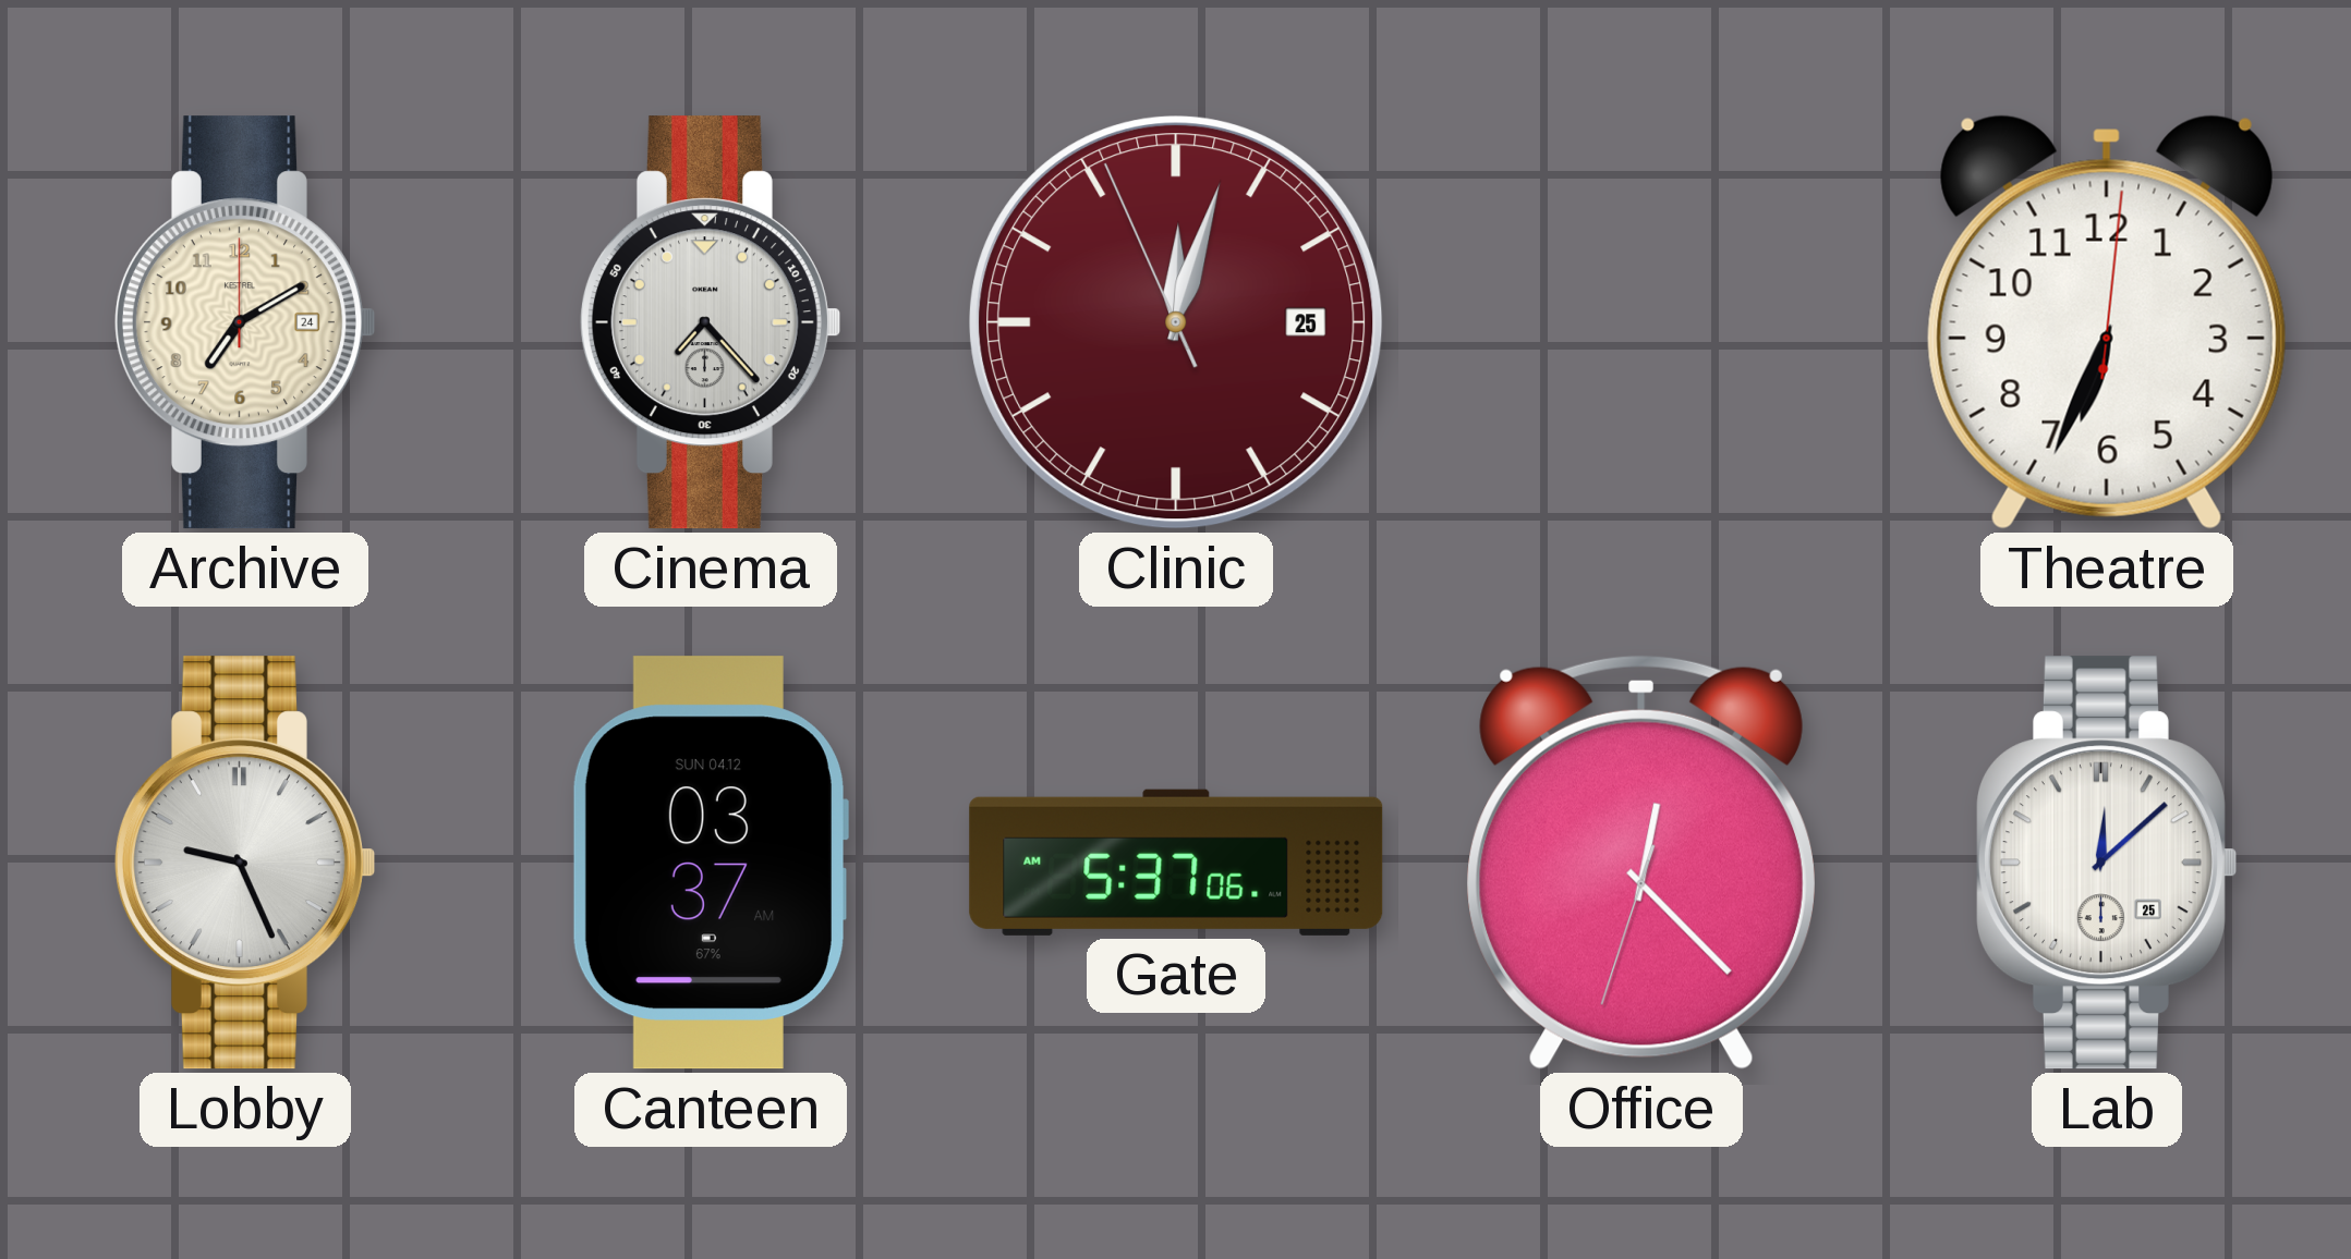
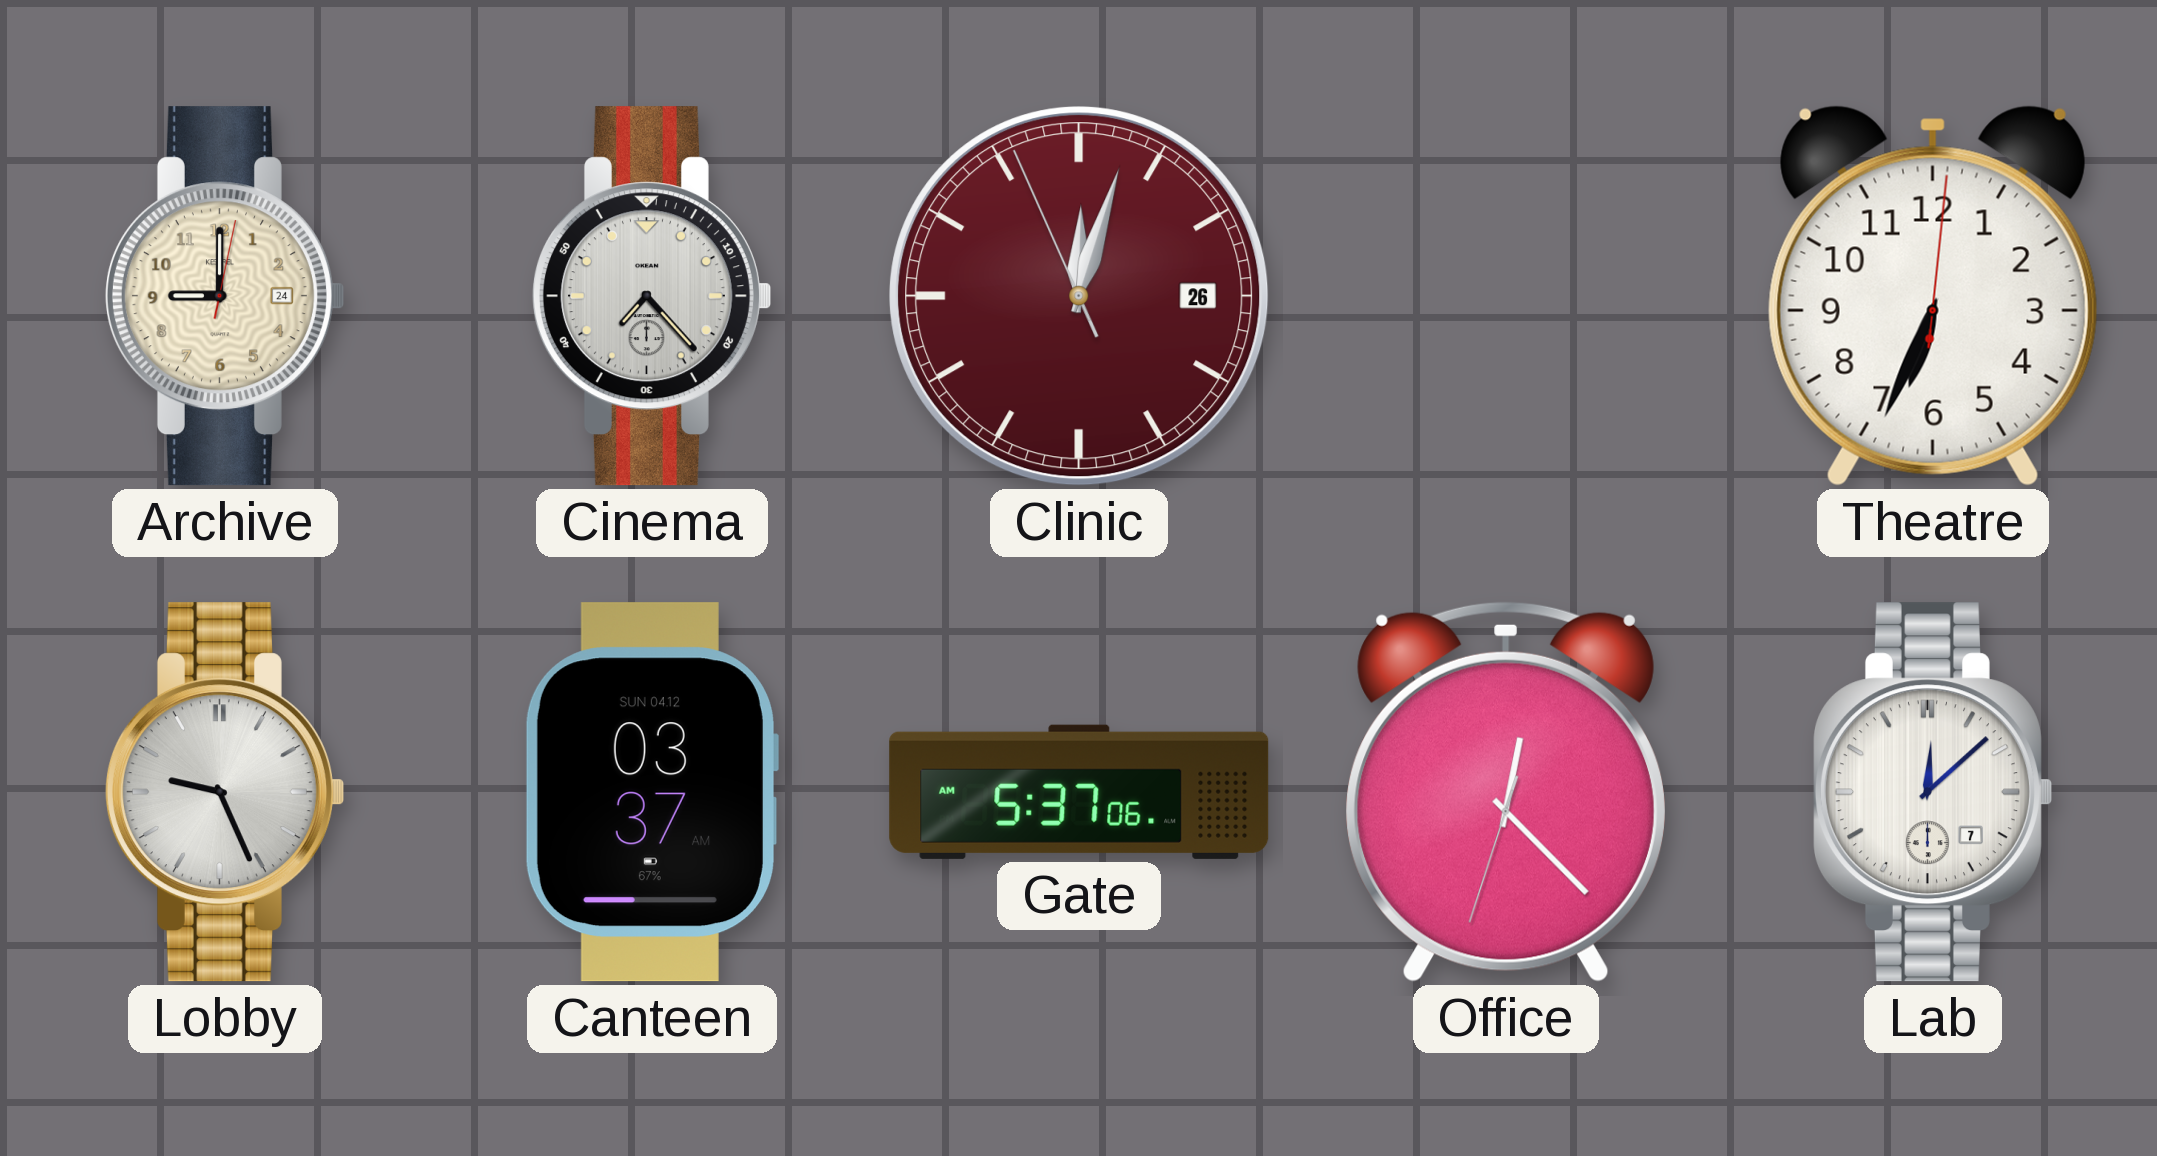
Archive: 7:10 -> 9:00
Clinic date: 25 -> 26
Lab date: 25 -> 7
